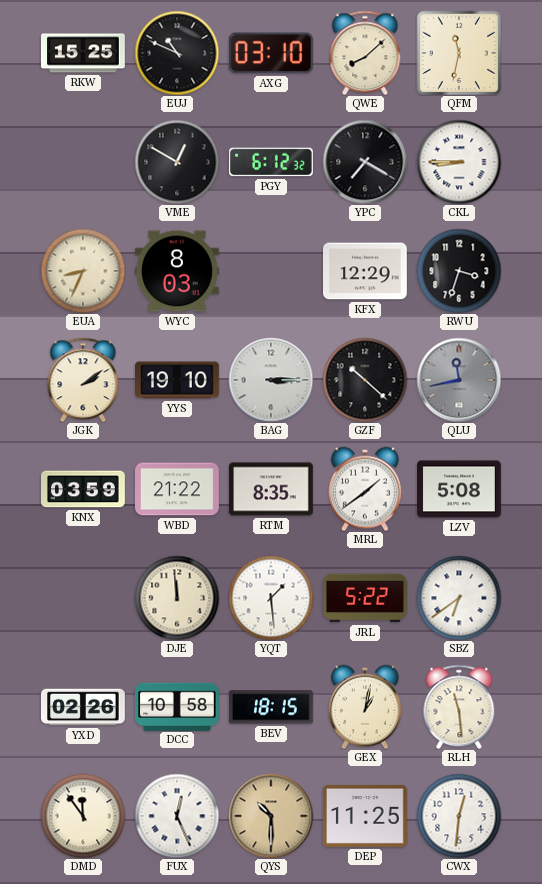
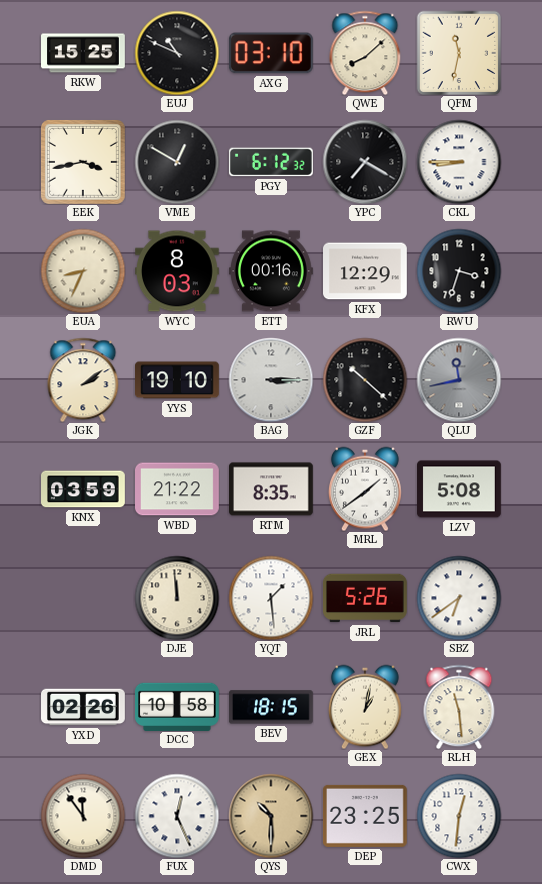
EEK: none -> 3:43
ETT: none -> 00:16
JRL: 5:22 -> 5:26
DEP: 11:25 -> 23:25
